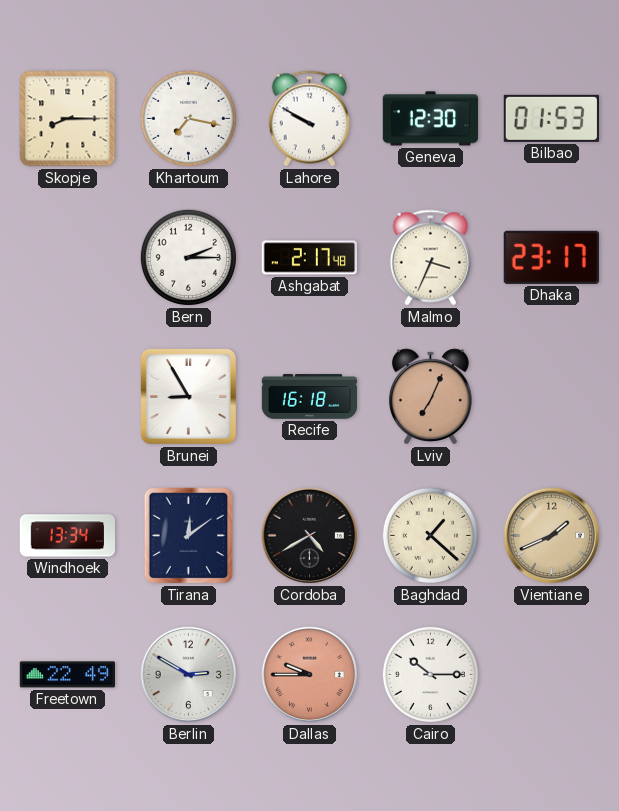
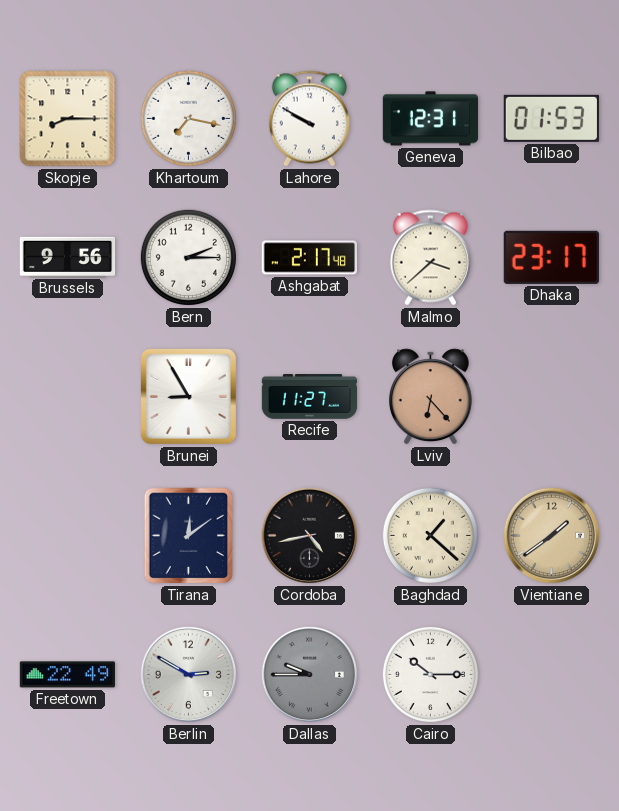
Geneva: 12:30 -> 12:31
Brussels: none -> 9:56
Malmo: 3:34 -> 3:38
Recife: 16:18 -> 11:27
Lviv: 7:04 -> 6:23
Windhoek: 13:34 -> none
Cordoba: 4:40 -> 4:43
Vientiane: 1:41 -> 1:39
Dallas dial: salmon -> grey
